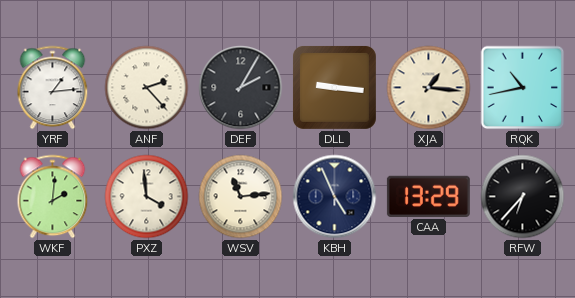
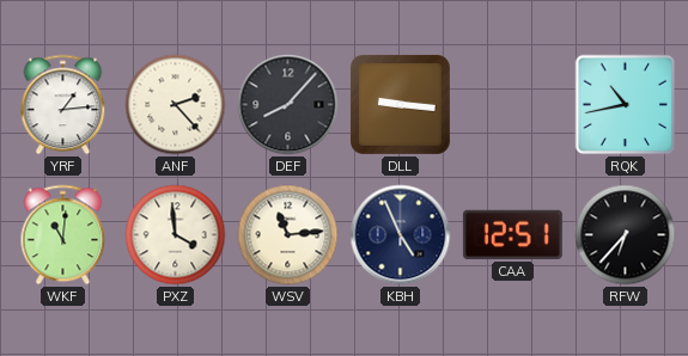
DEF: 2:05 -> 8:07
XJA: 1:16 -> none
WKF: 2:01 -> 11:01
CAA: 13:29 -> 12:51
